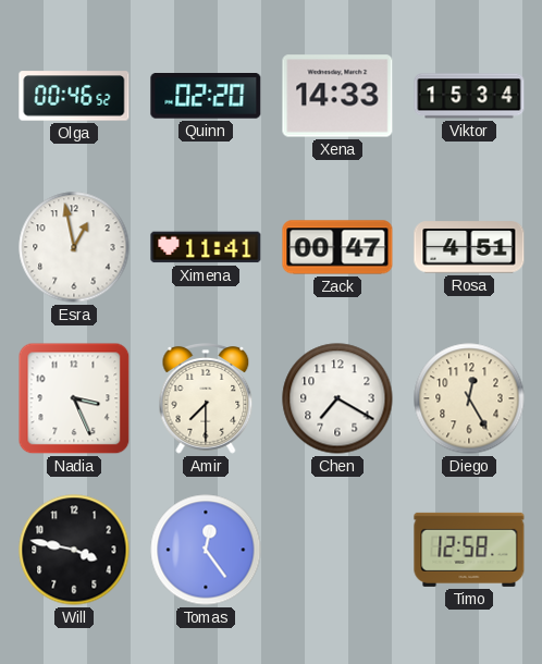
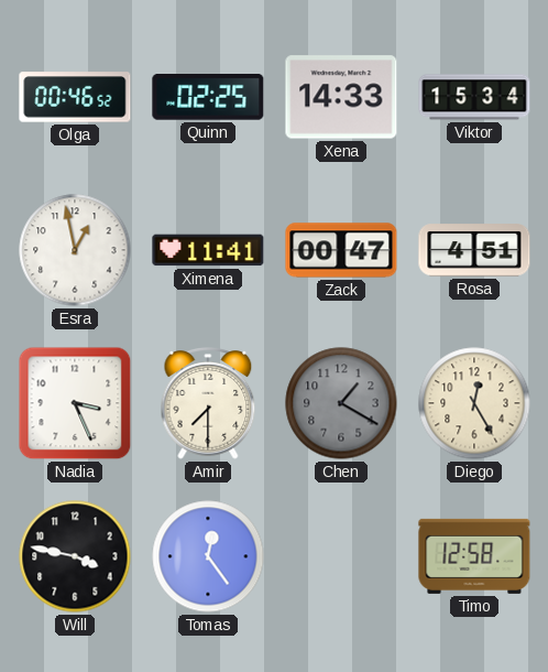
Quinn: 02:20 -> 02:25
Chen: 7:20 -> 1:20
Chen dial: white -> grey
